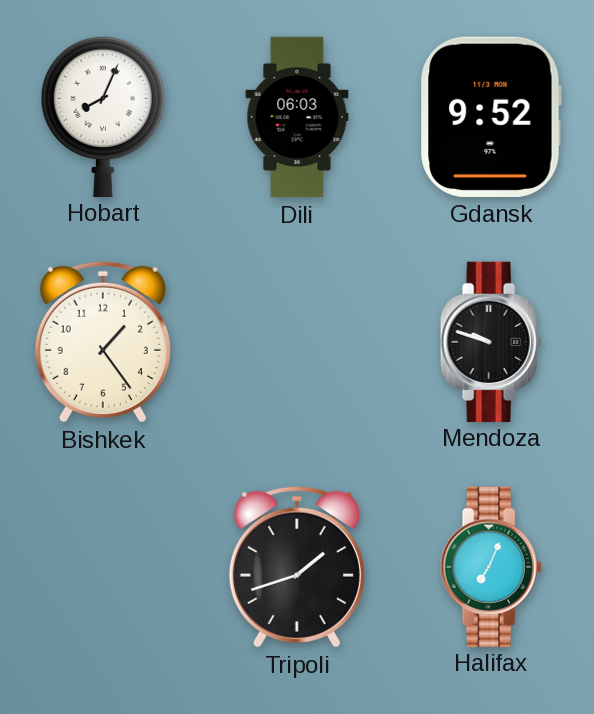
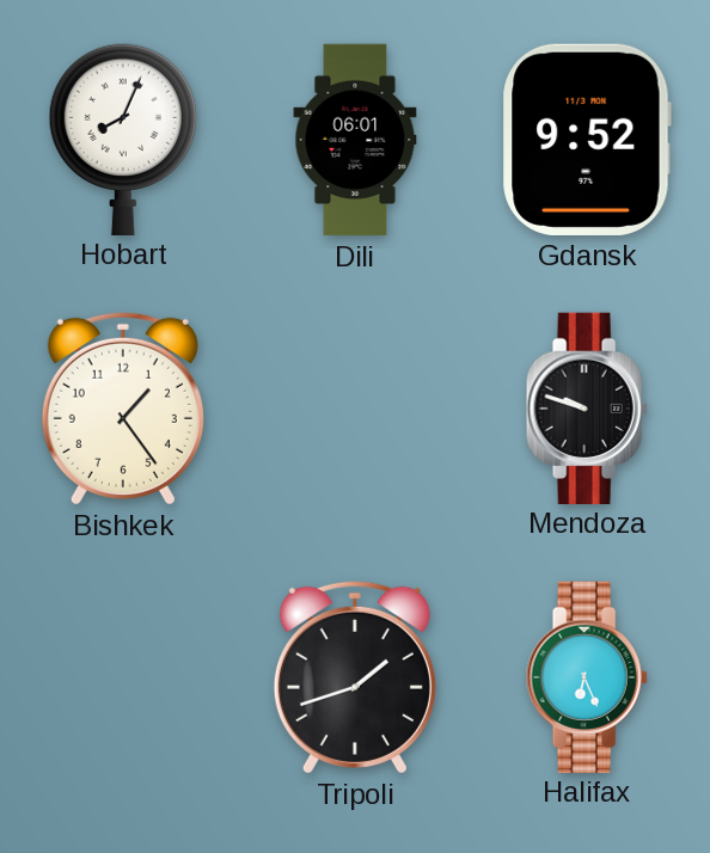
Dili: 06:03 -> 06:01
Halifax: 7:04 -> 6:26
